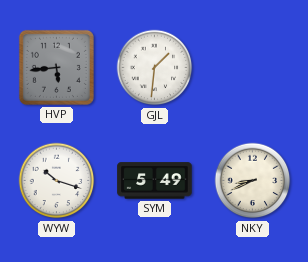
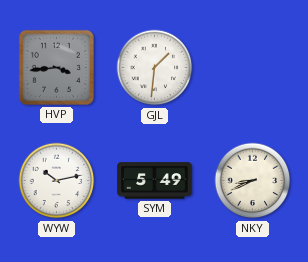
HVP: 5:44 -> 3:44
WYW: 10:18 -> 10:13
